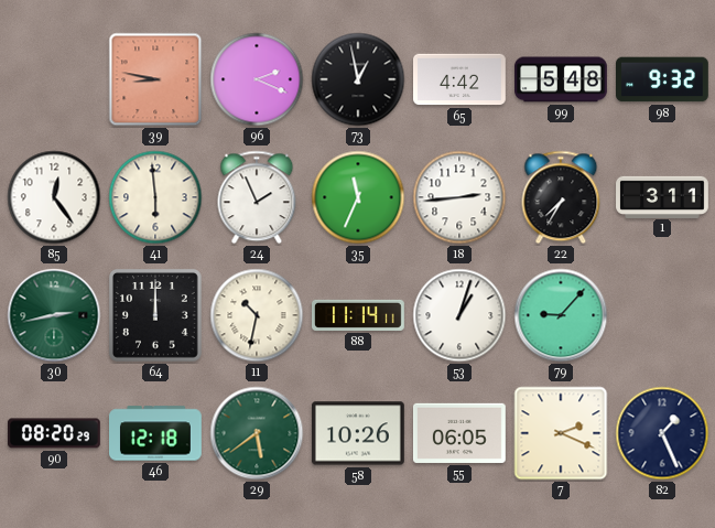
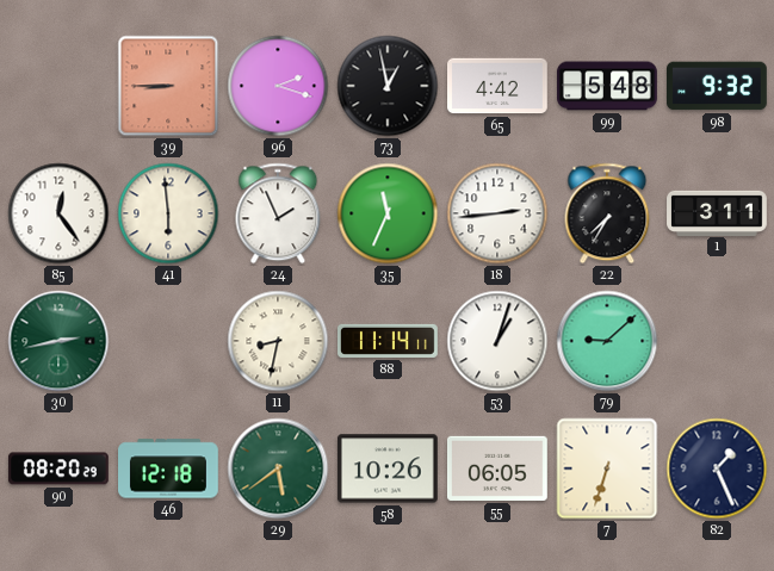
39: 8:47 -> 8:45
96: 2:19 -> 2:18
64: 12:00 -> none
11: 10:32 -> 8:32
79: 9:07 -> 9:08
7: 2:19 -> 6:33
